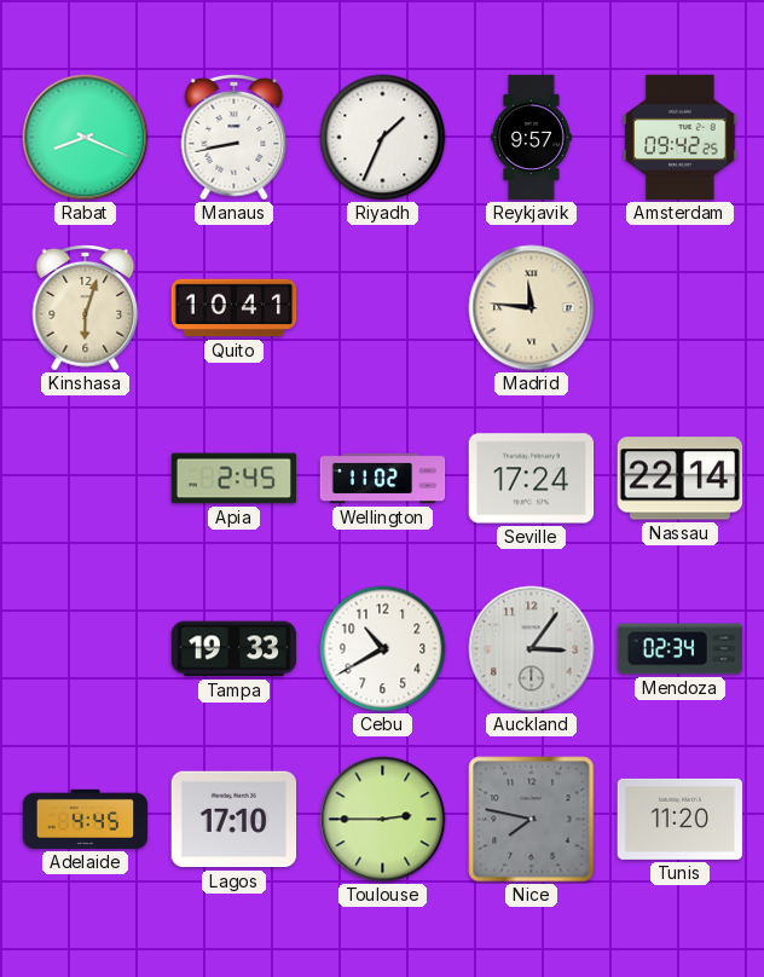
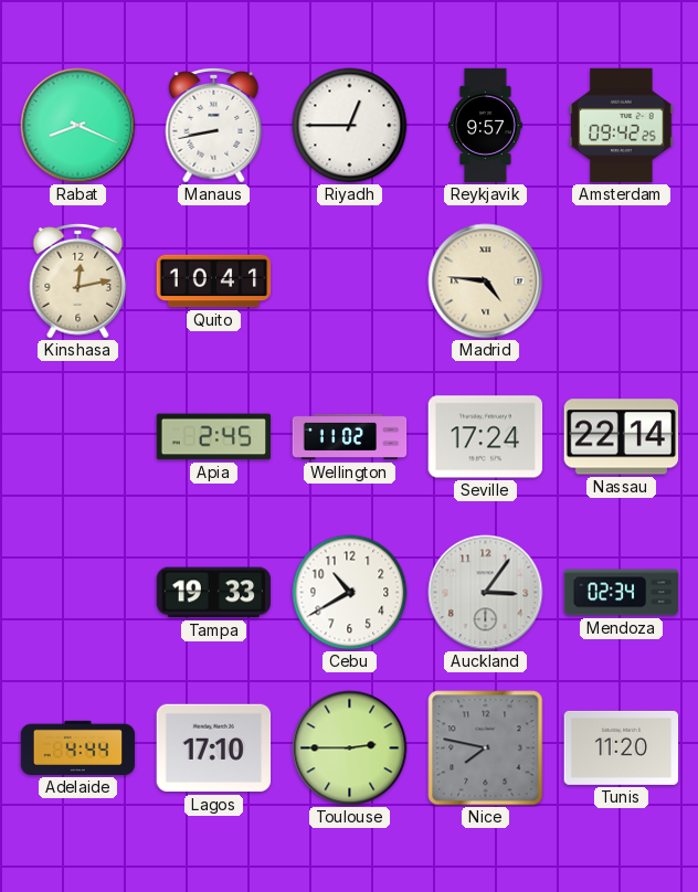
Riyadh: 1:34 -> 12:45
Kinshasa: 6:03 -> 12:13
Madrid: 11:46 -> 4:46
Adelaide: 4:45 -> 4:44
